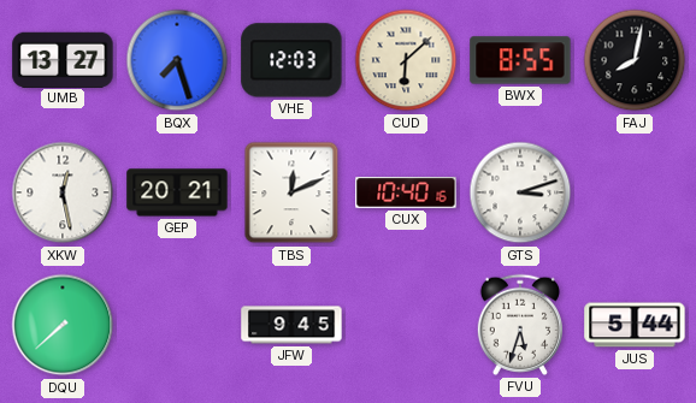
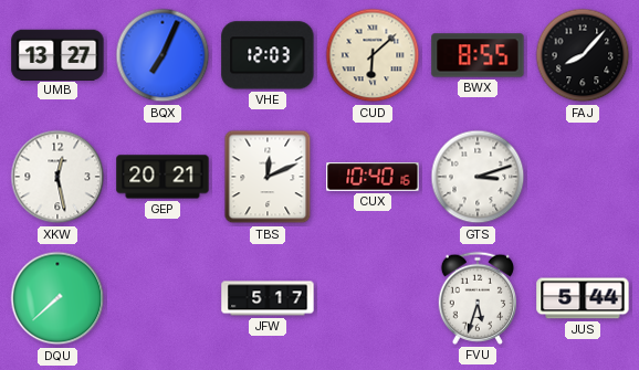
BQX: 7:27 -> 7:04
FAJ: 8:02 -> 8:07
JFW: 9:45 -> 5:17
